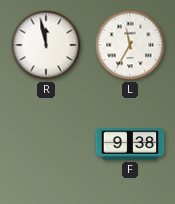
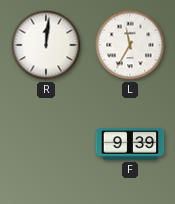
R: 11:58 -> 12:01
F: 9:38 -> 9:39
